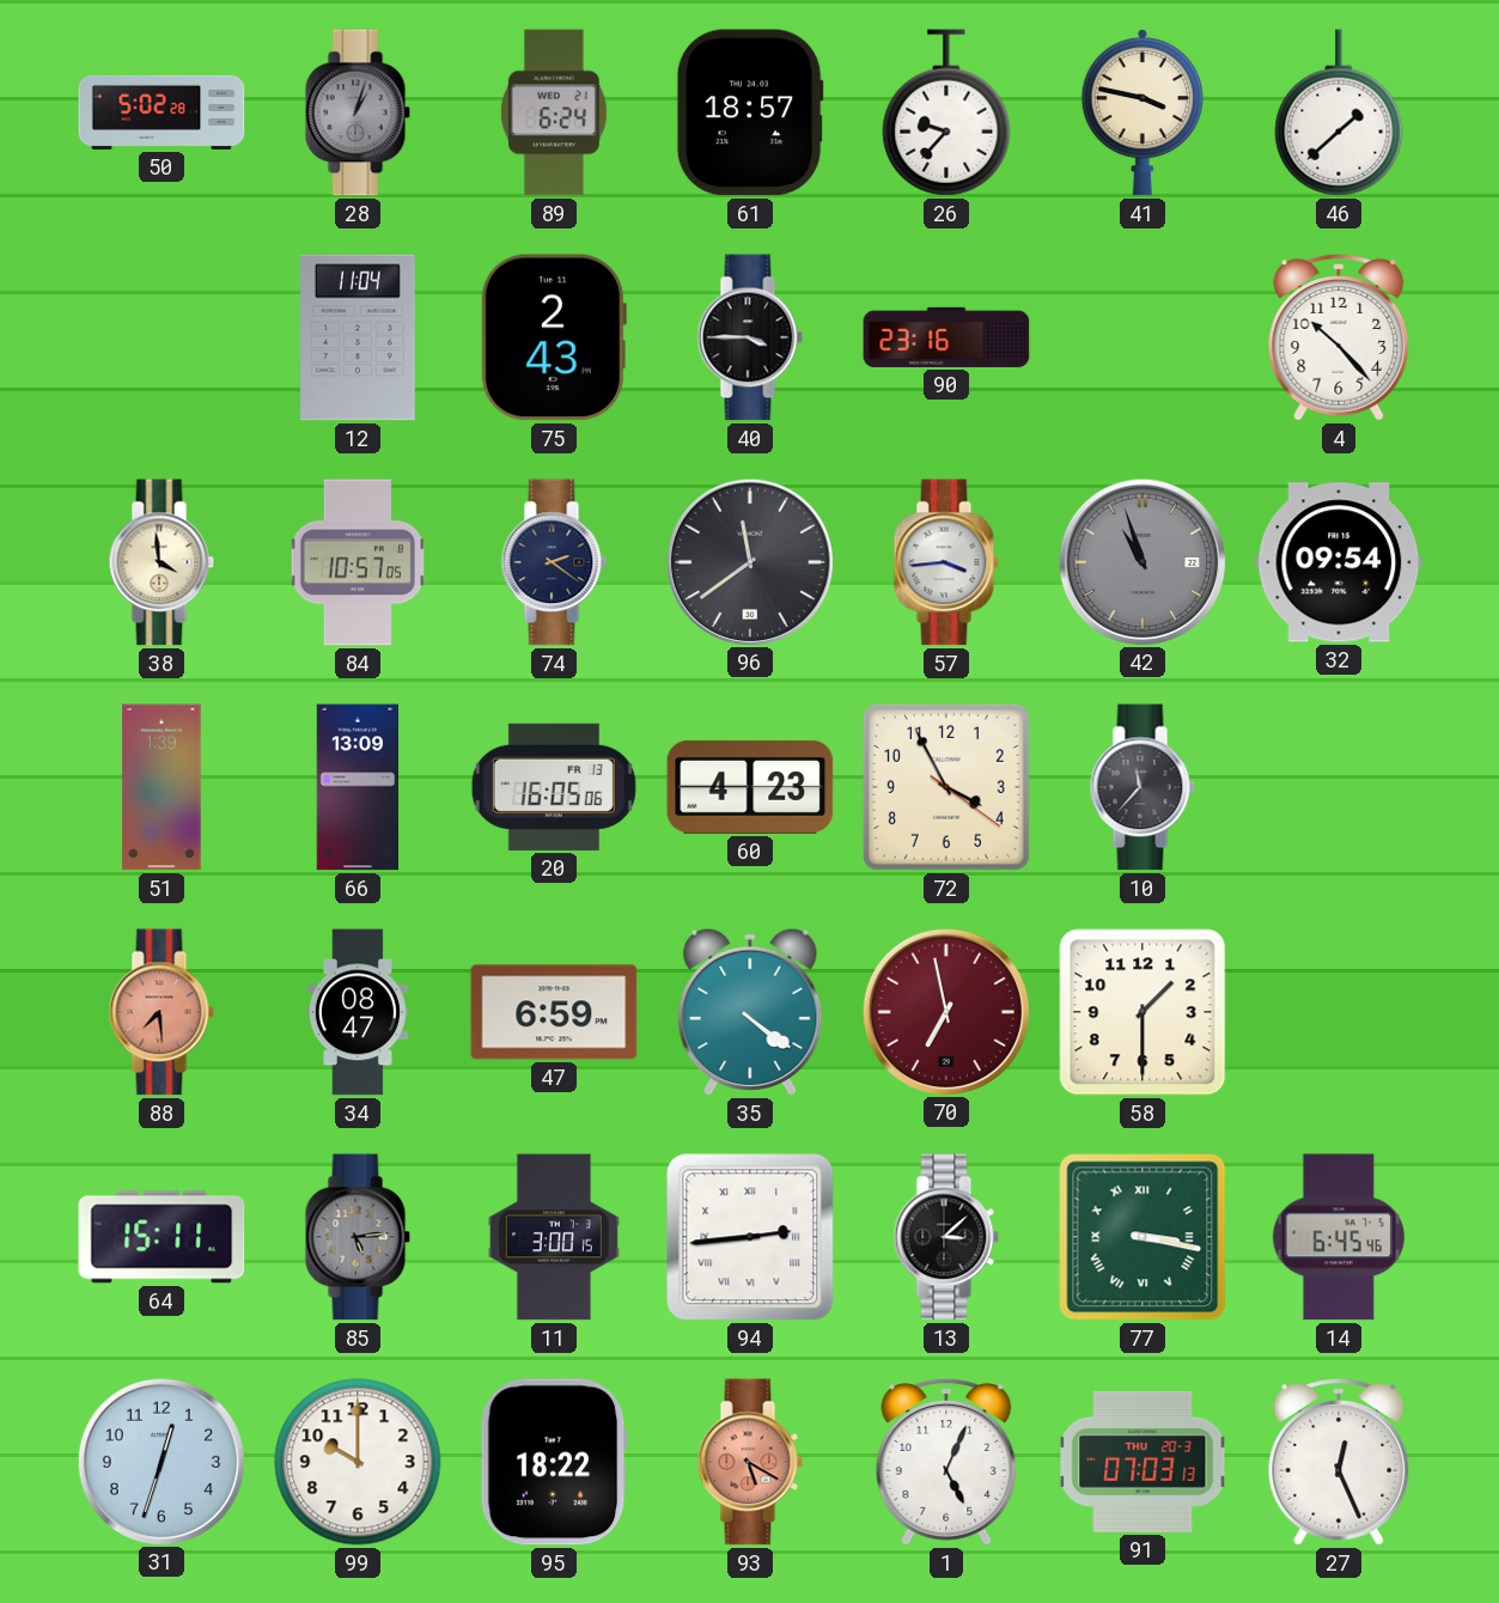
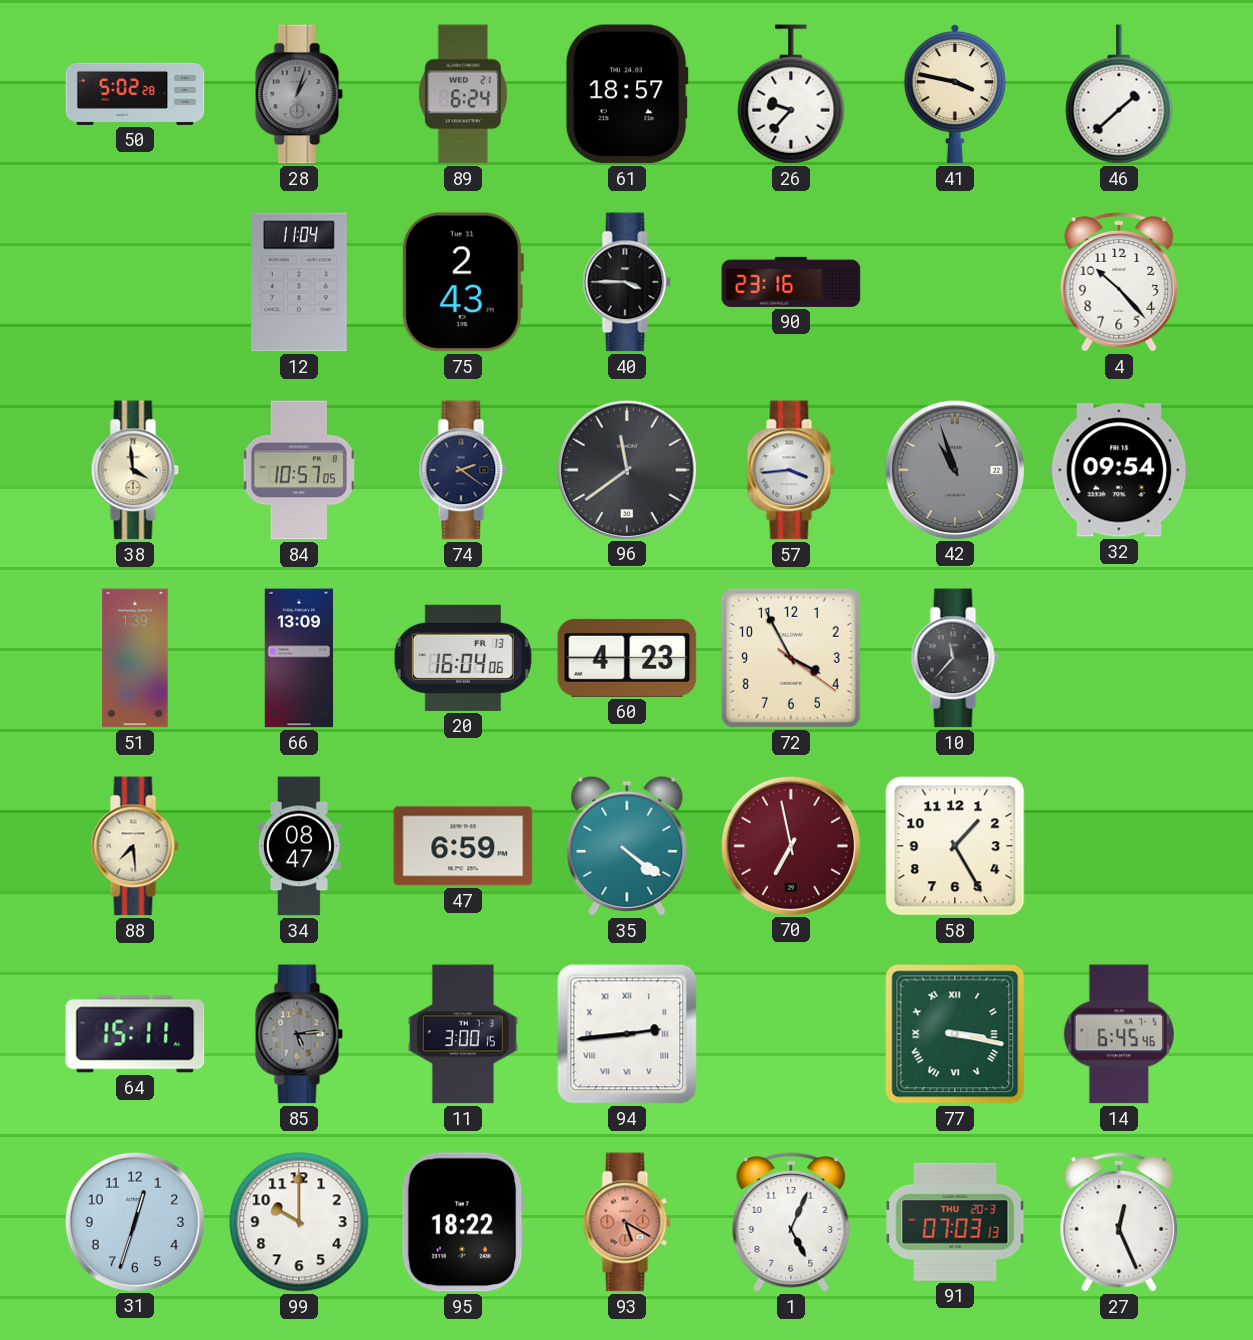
20: 16:05 -> 16:04
88 dial: salmon -> cream
58: 1:30 -> 1:25
13: 3:08 -> none
